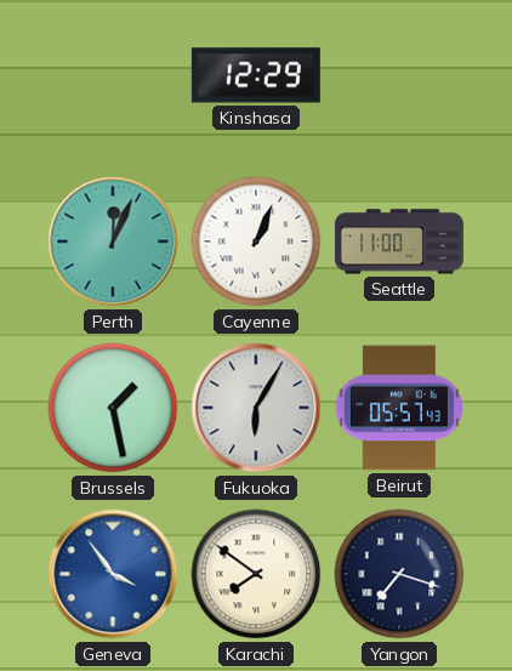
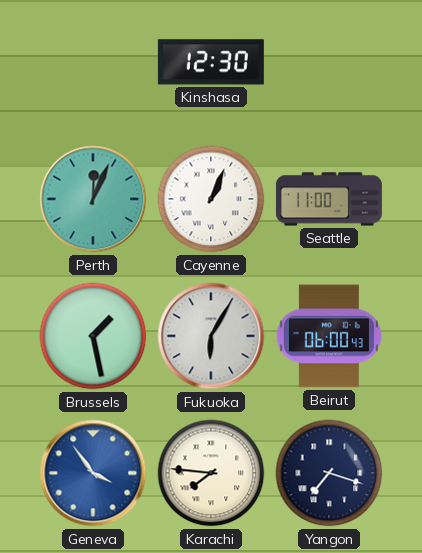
Kinshasa: 12:29 -> 12:30
Beirut: 05:57 -> 06:00
Karachi: 7:51 -> 7:46
